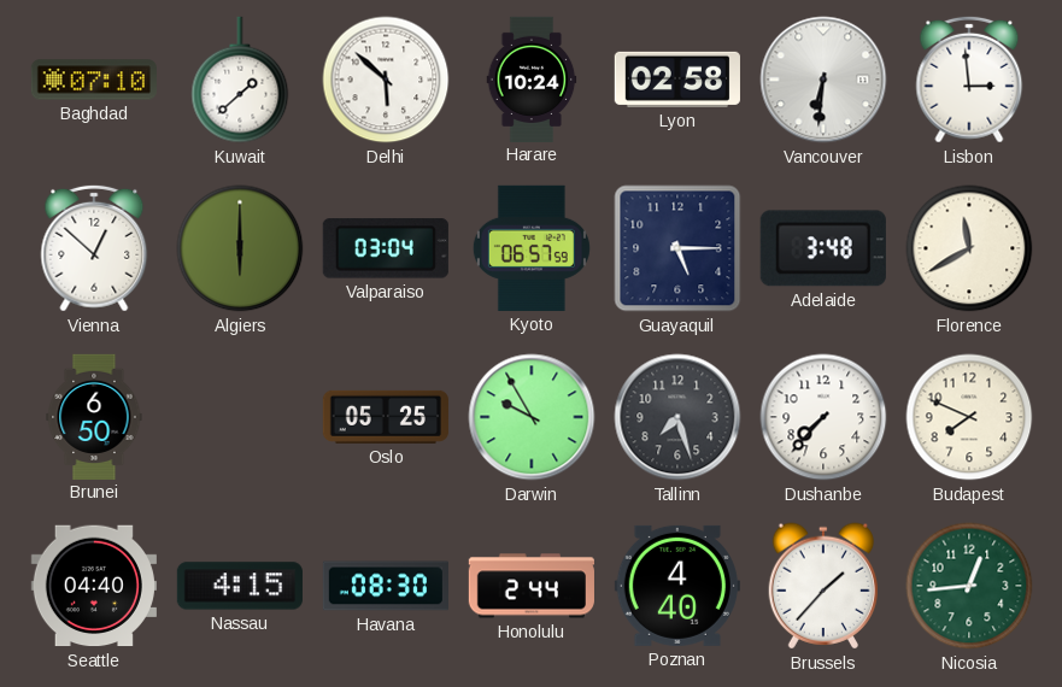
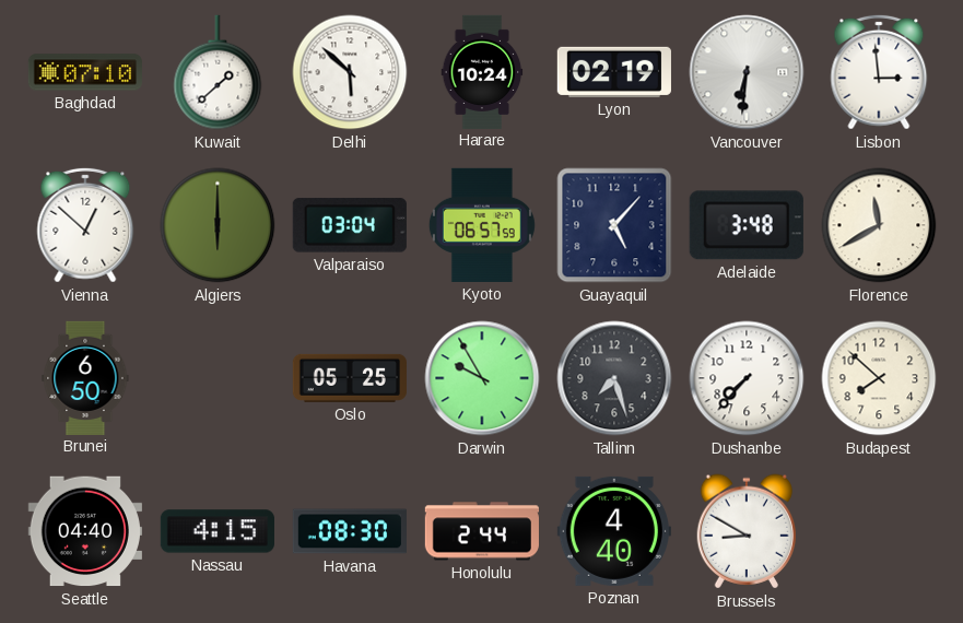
Lyon: 02:58 -> 02:19
Guayaquil: 5:15 -> 5:07
Budapest: 7:49 -> 7:52
Brussels: 1:37 -> 8:50
Nicosia: 12:44 -> none
